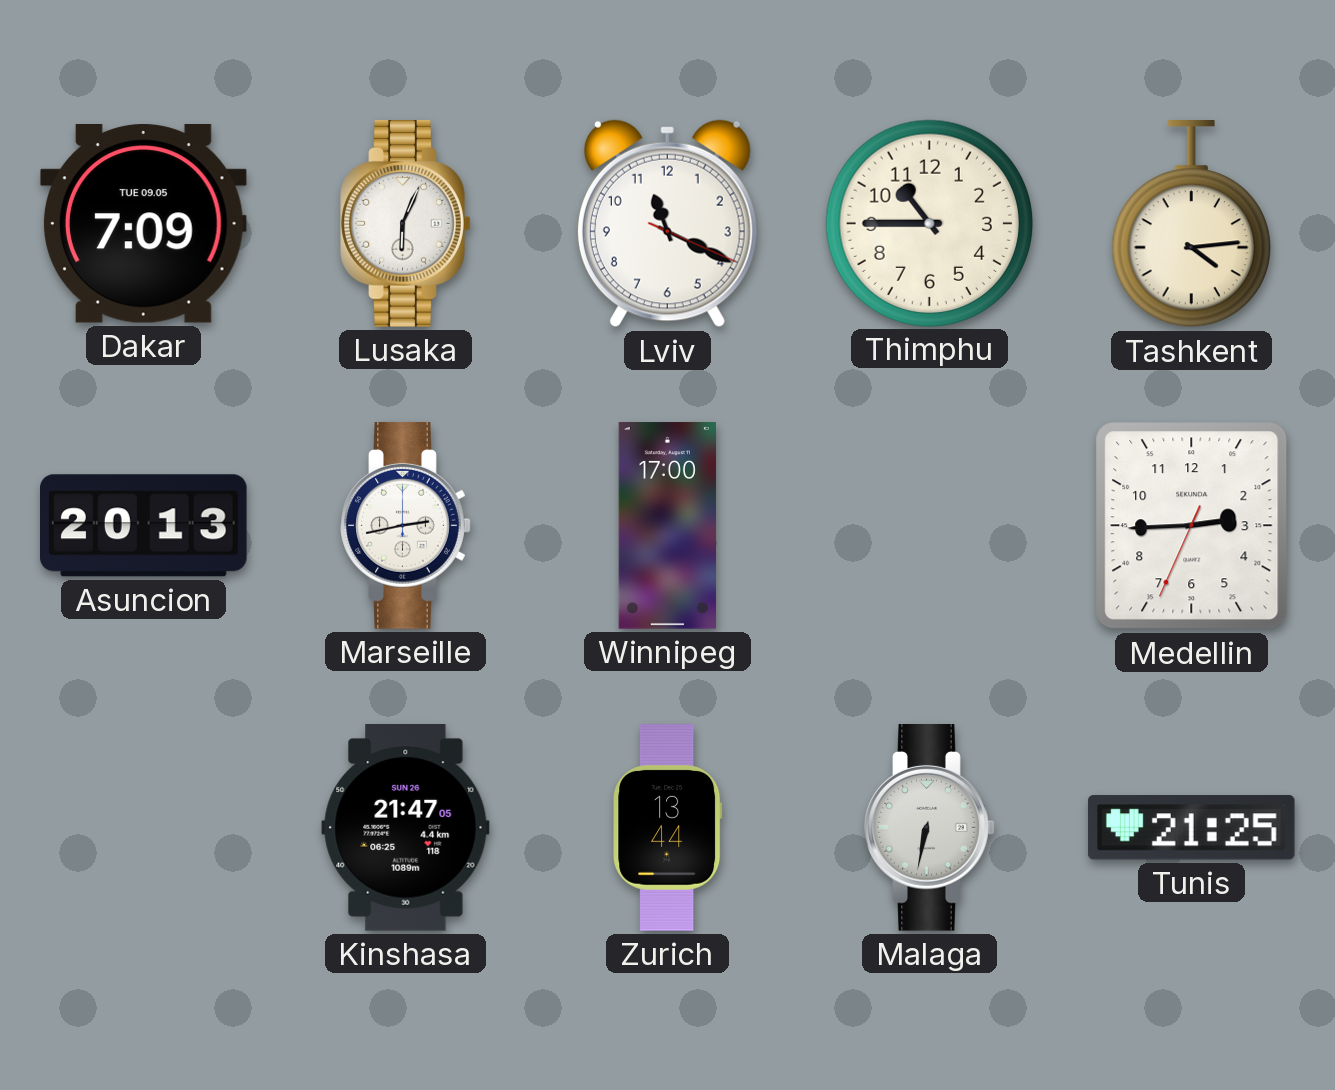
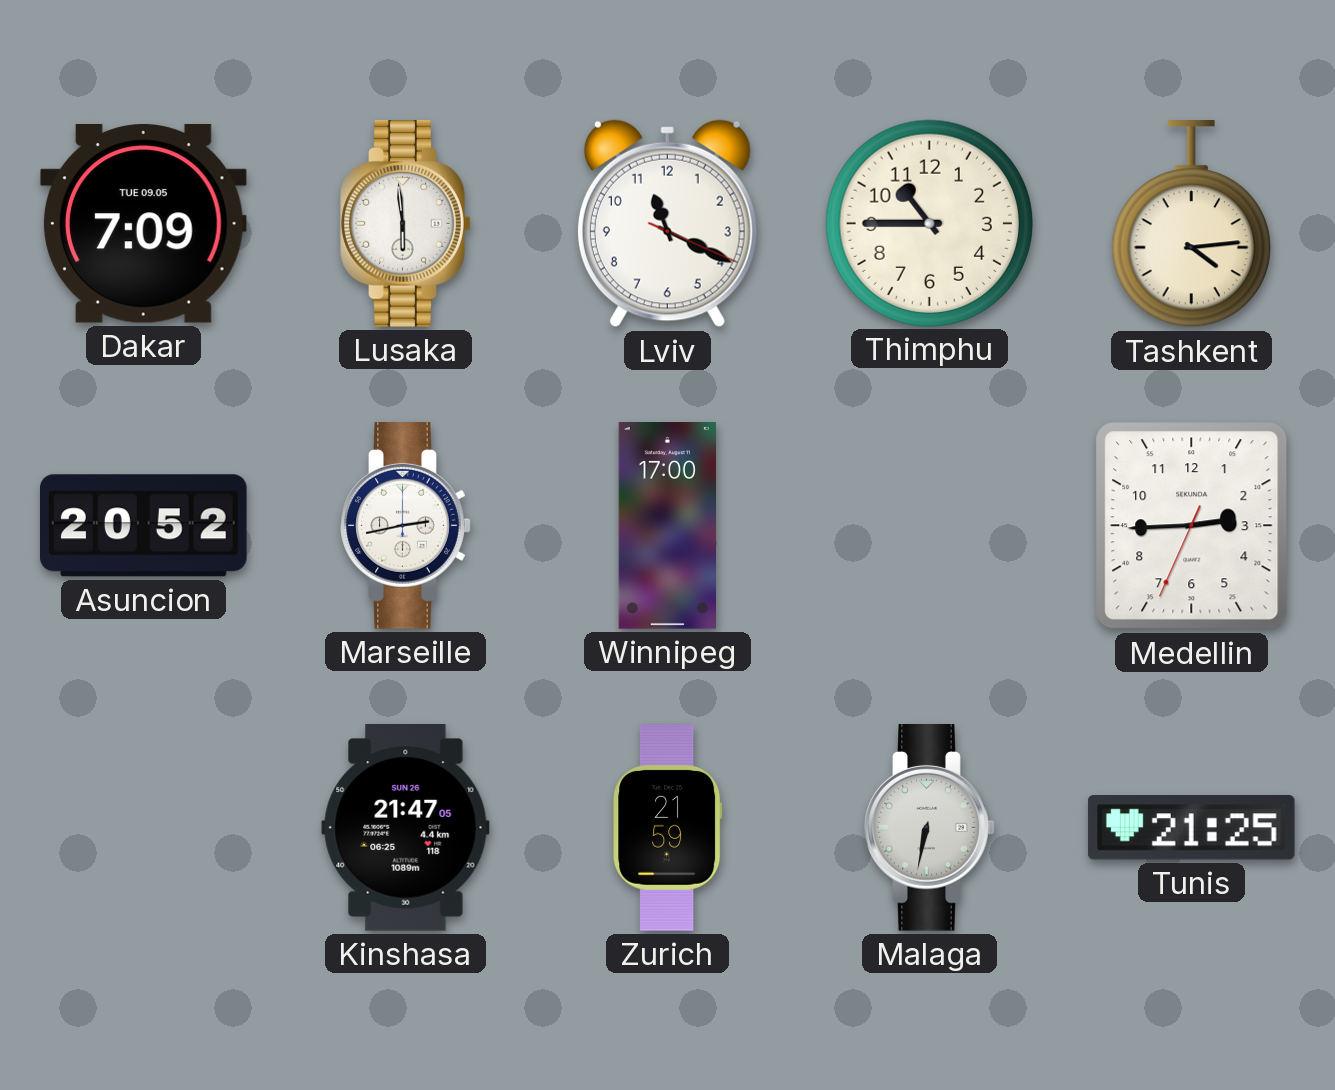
Lusaka: 6:04 -> 5:59
Asuncion: 20:13 -> 20:52
Zurich: 13:44 -> 21:59
